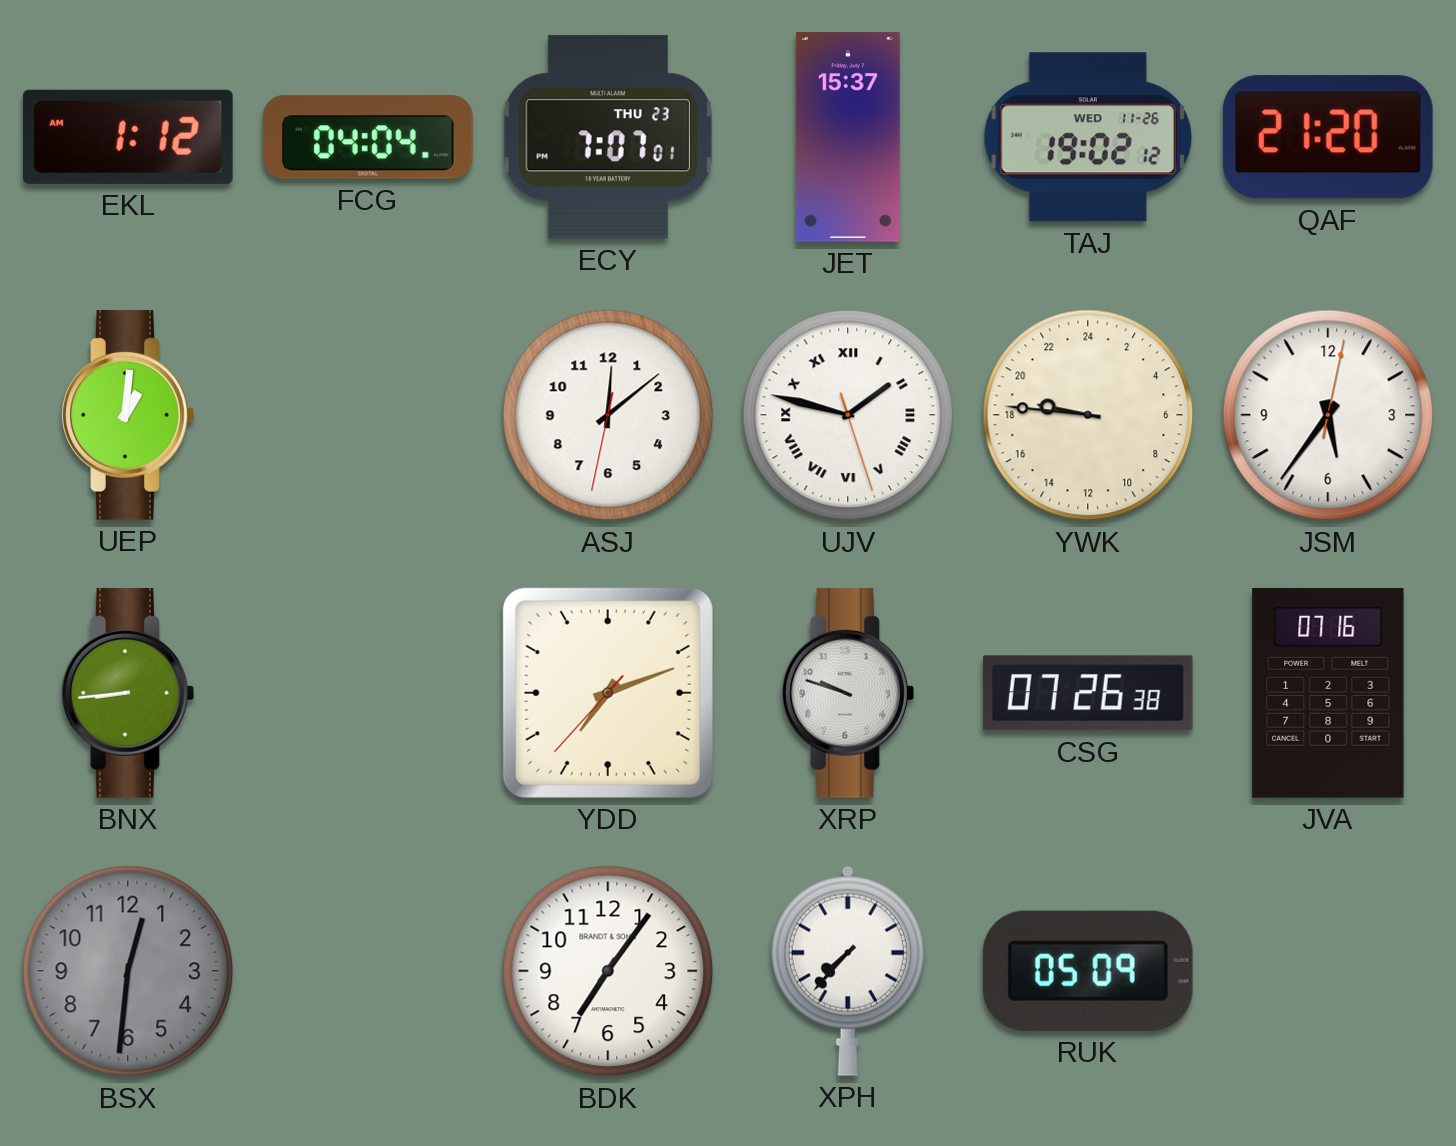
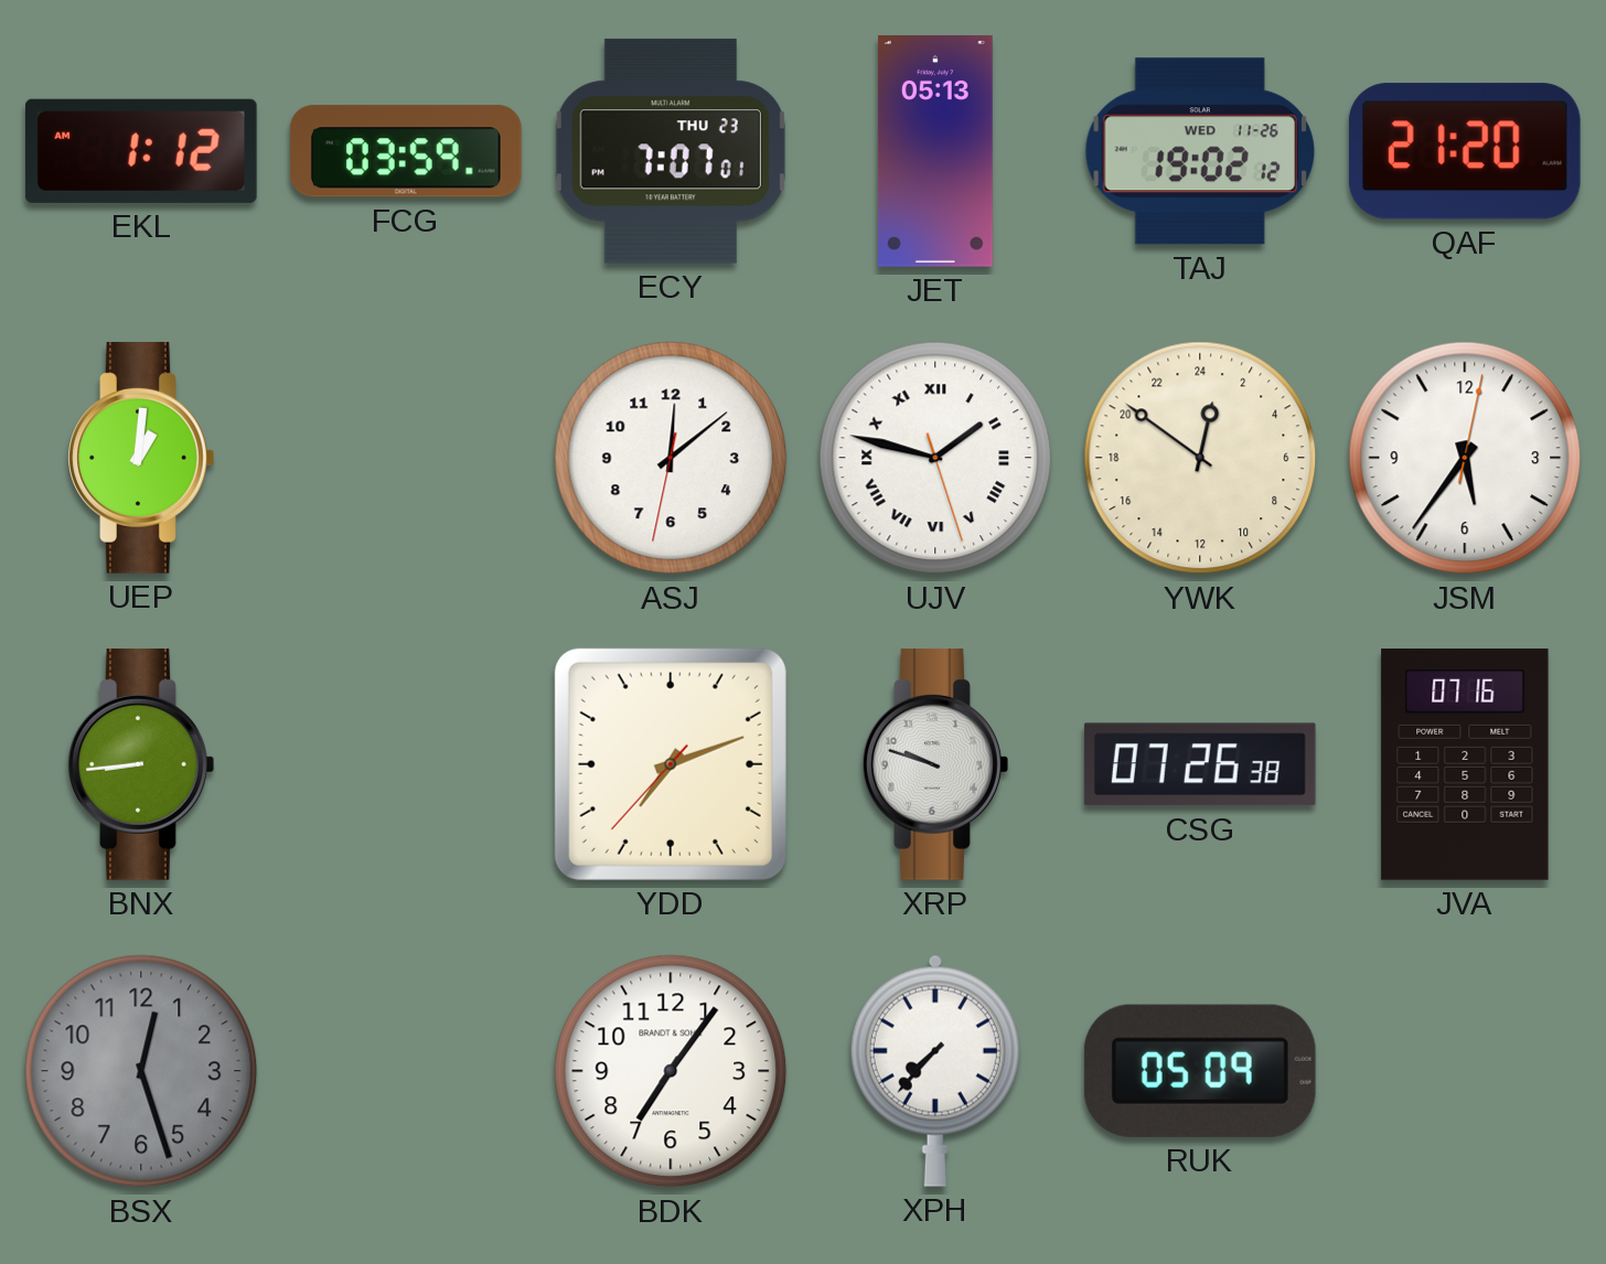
FCG: 04:04 -> 03:59
JET: 15:37 -> 05:13
YWK: 18:46 -> 0:51
BSX: 12:31 -> 12:27
